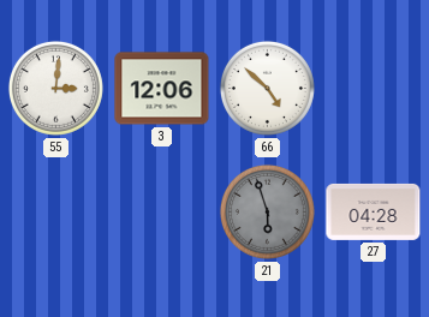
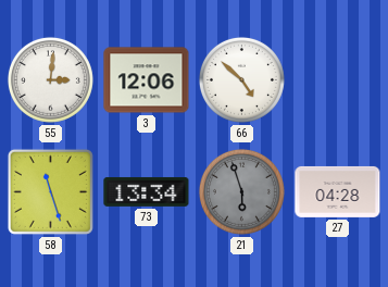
58: none -> 11:27
73: none -> 13:34
